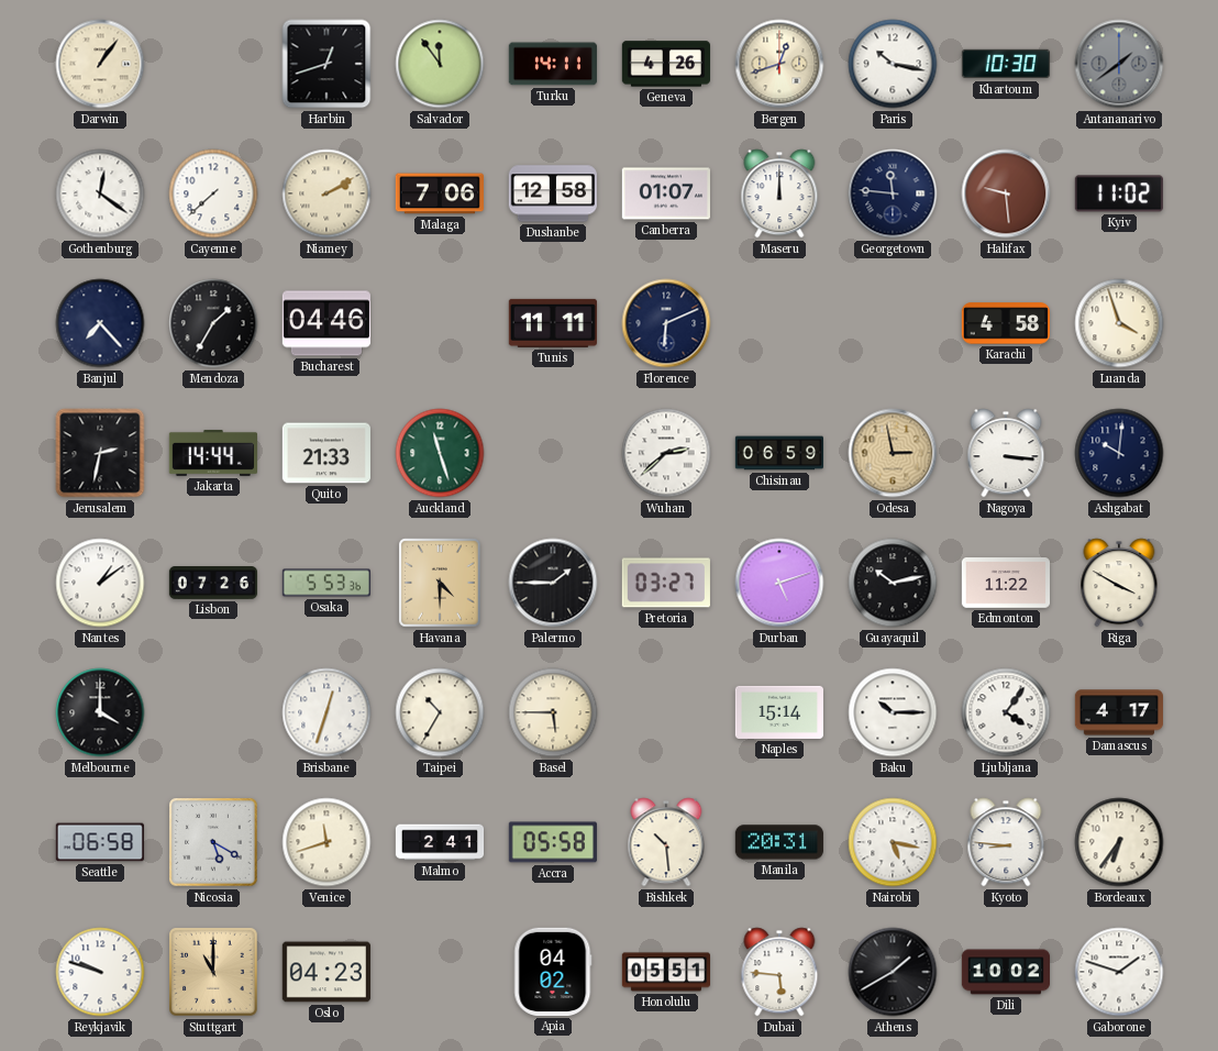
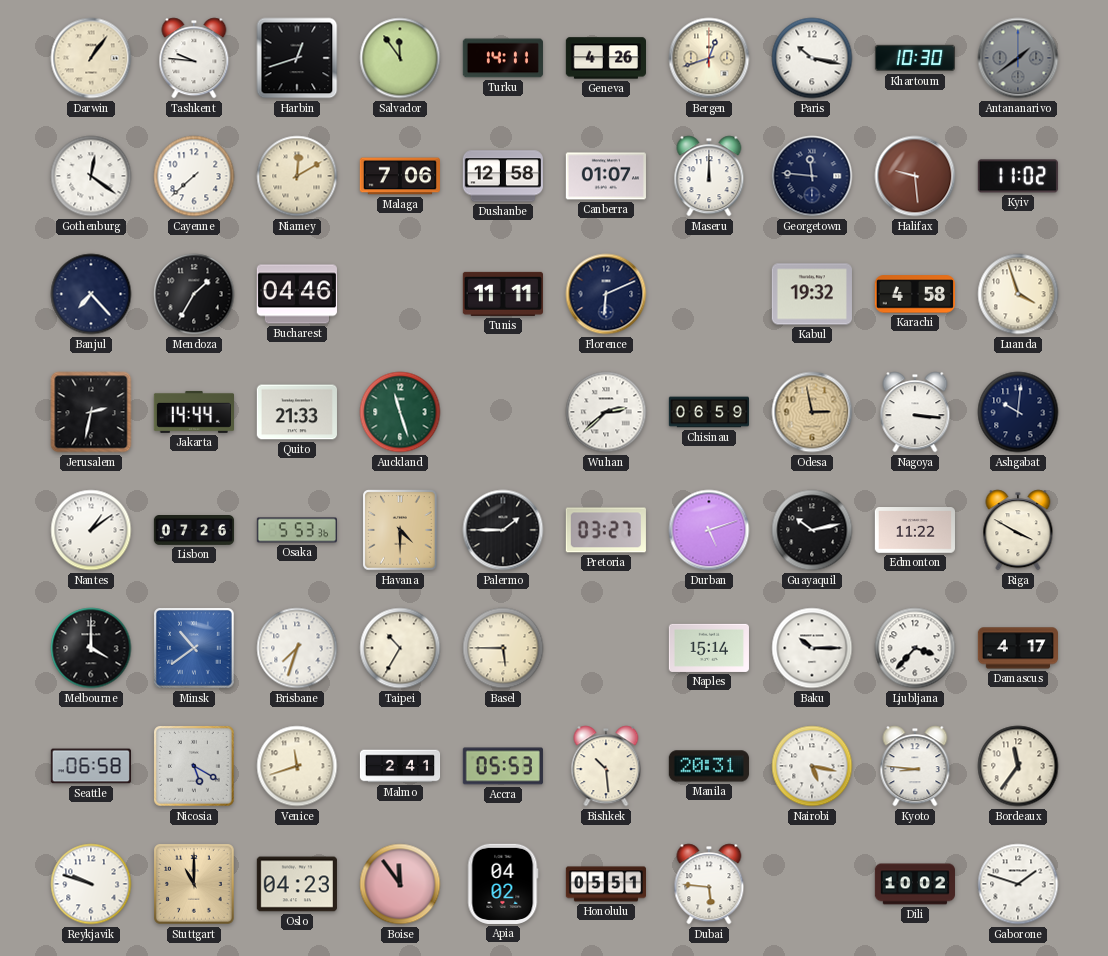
Tashkent: none -> 9:46
Niamey: 2:10 -> 12:10
Kabul: none -> 19:32
Minsk: none -> 10:39
Brisbane: 12:33 -> 7:33
Ljubljana: 4:06 -> 3:37
Accra: 05:58 -> 05:53
Bordeaux: 6:36 -> 11:36
Boise: none -> 11:54
Athens: 1:40 -> none
